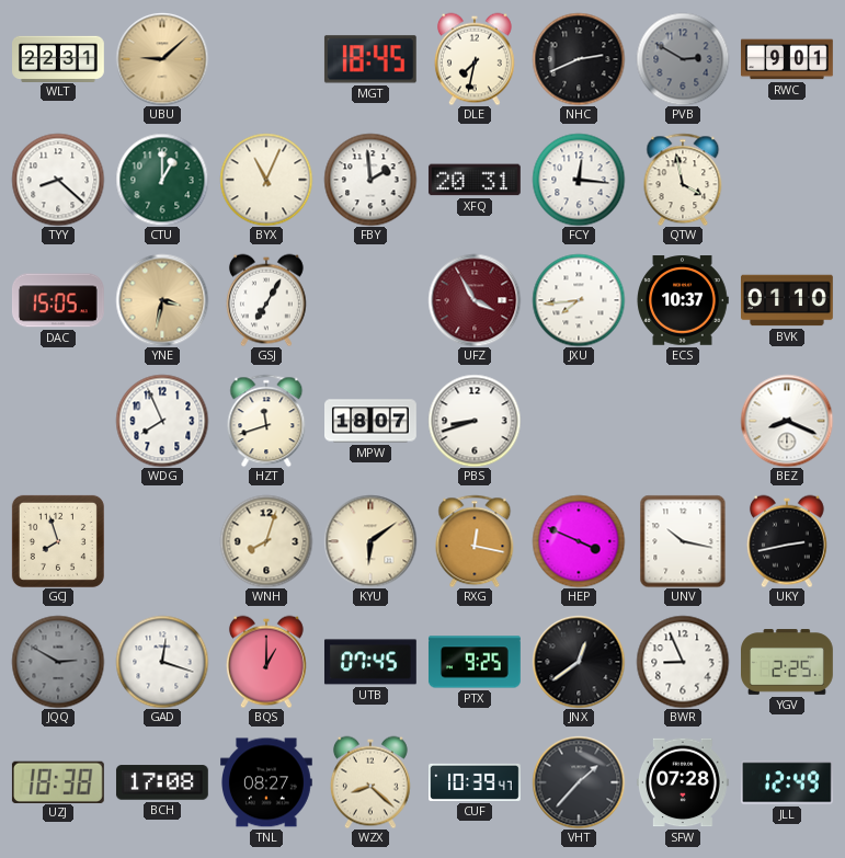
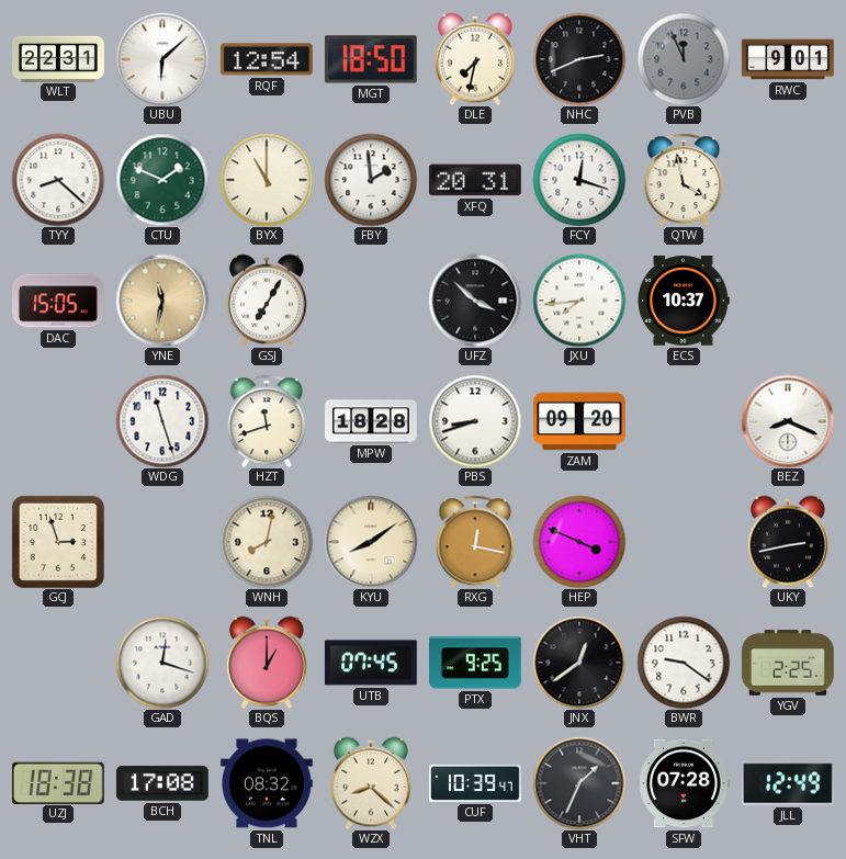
UBU: 9:08 -> 6:08
UBU dial: champagne -> white
RQF: none -> 12:54
MGT: 18:45 -> 18:50
PVB: 2:50 -> 11:56
CTU: 1:00 -> 1:49
BYX: 11:04 -> 11:00
FCY: 12:16 -> 12:18
YNE: 3:32 -> 11:32
UFZ: 3:55 -> 3:52
UFZ dial: burgundy -> black
BVK: 01:10 -> none
WDG: 7:56 -> 11:27
MPW: 18:07 -> 18:28
ZAM: none -> 09:20
GCJ: 7:57 -> 2:57
WNH: 8:03 -> 8:02
KYU: 6:09 -> 8:09
UNV: 10:17 -> none
JQQ: 2:50 -> none
BWR: 8:56 -> 9:21
TNL: 08:27 -> 08:32
VHT: 1:37 -> 1:34
